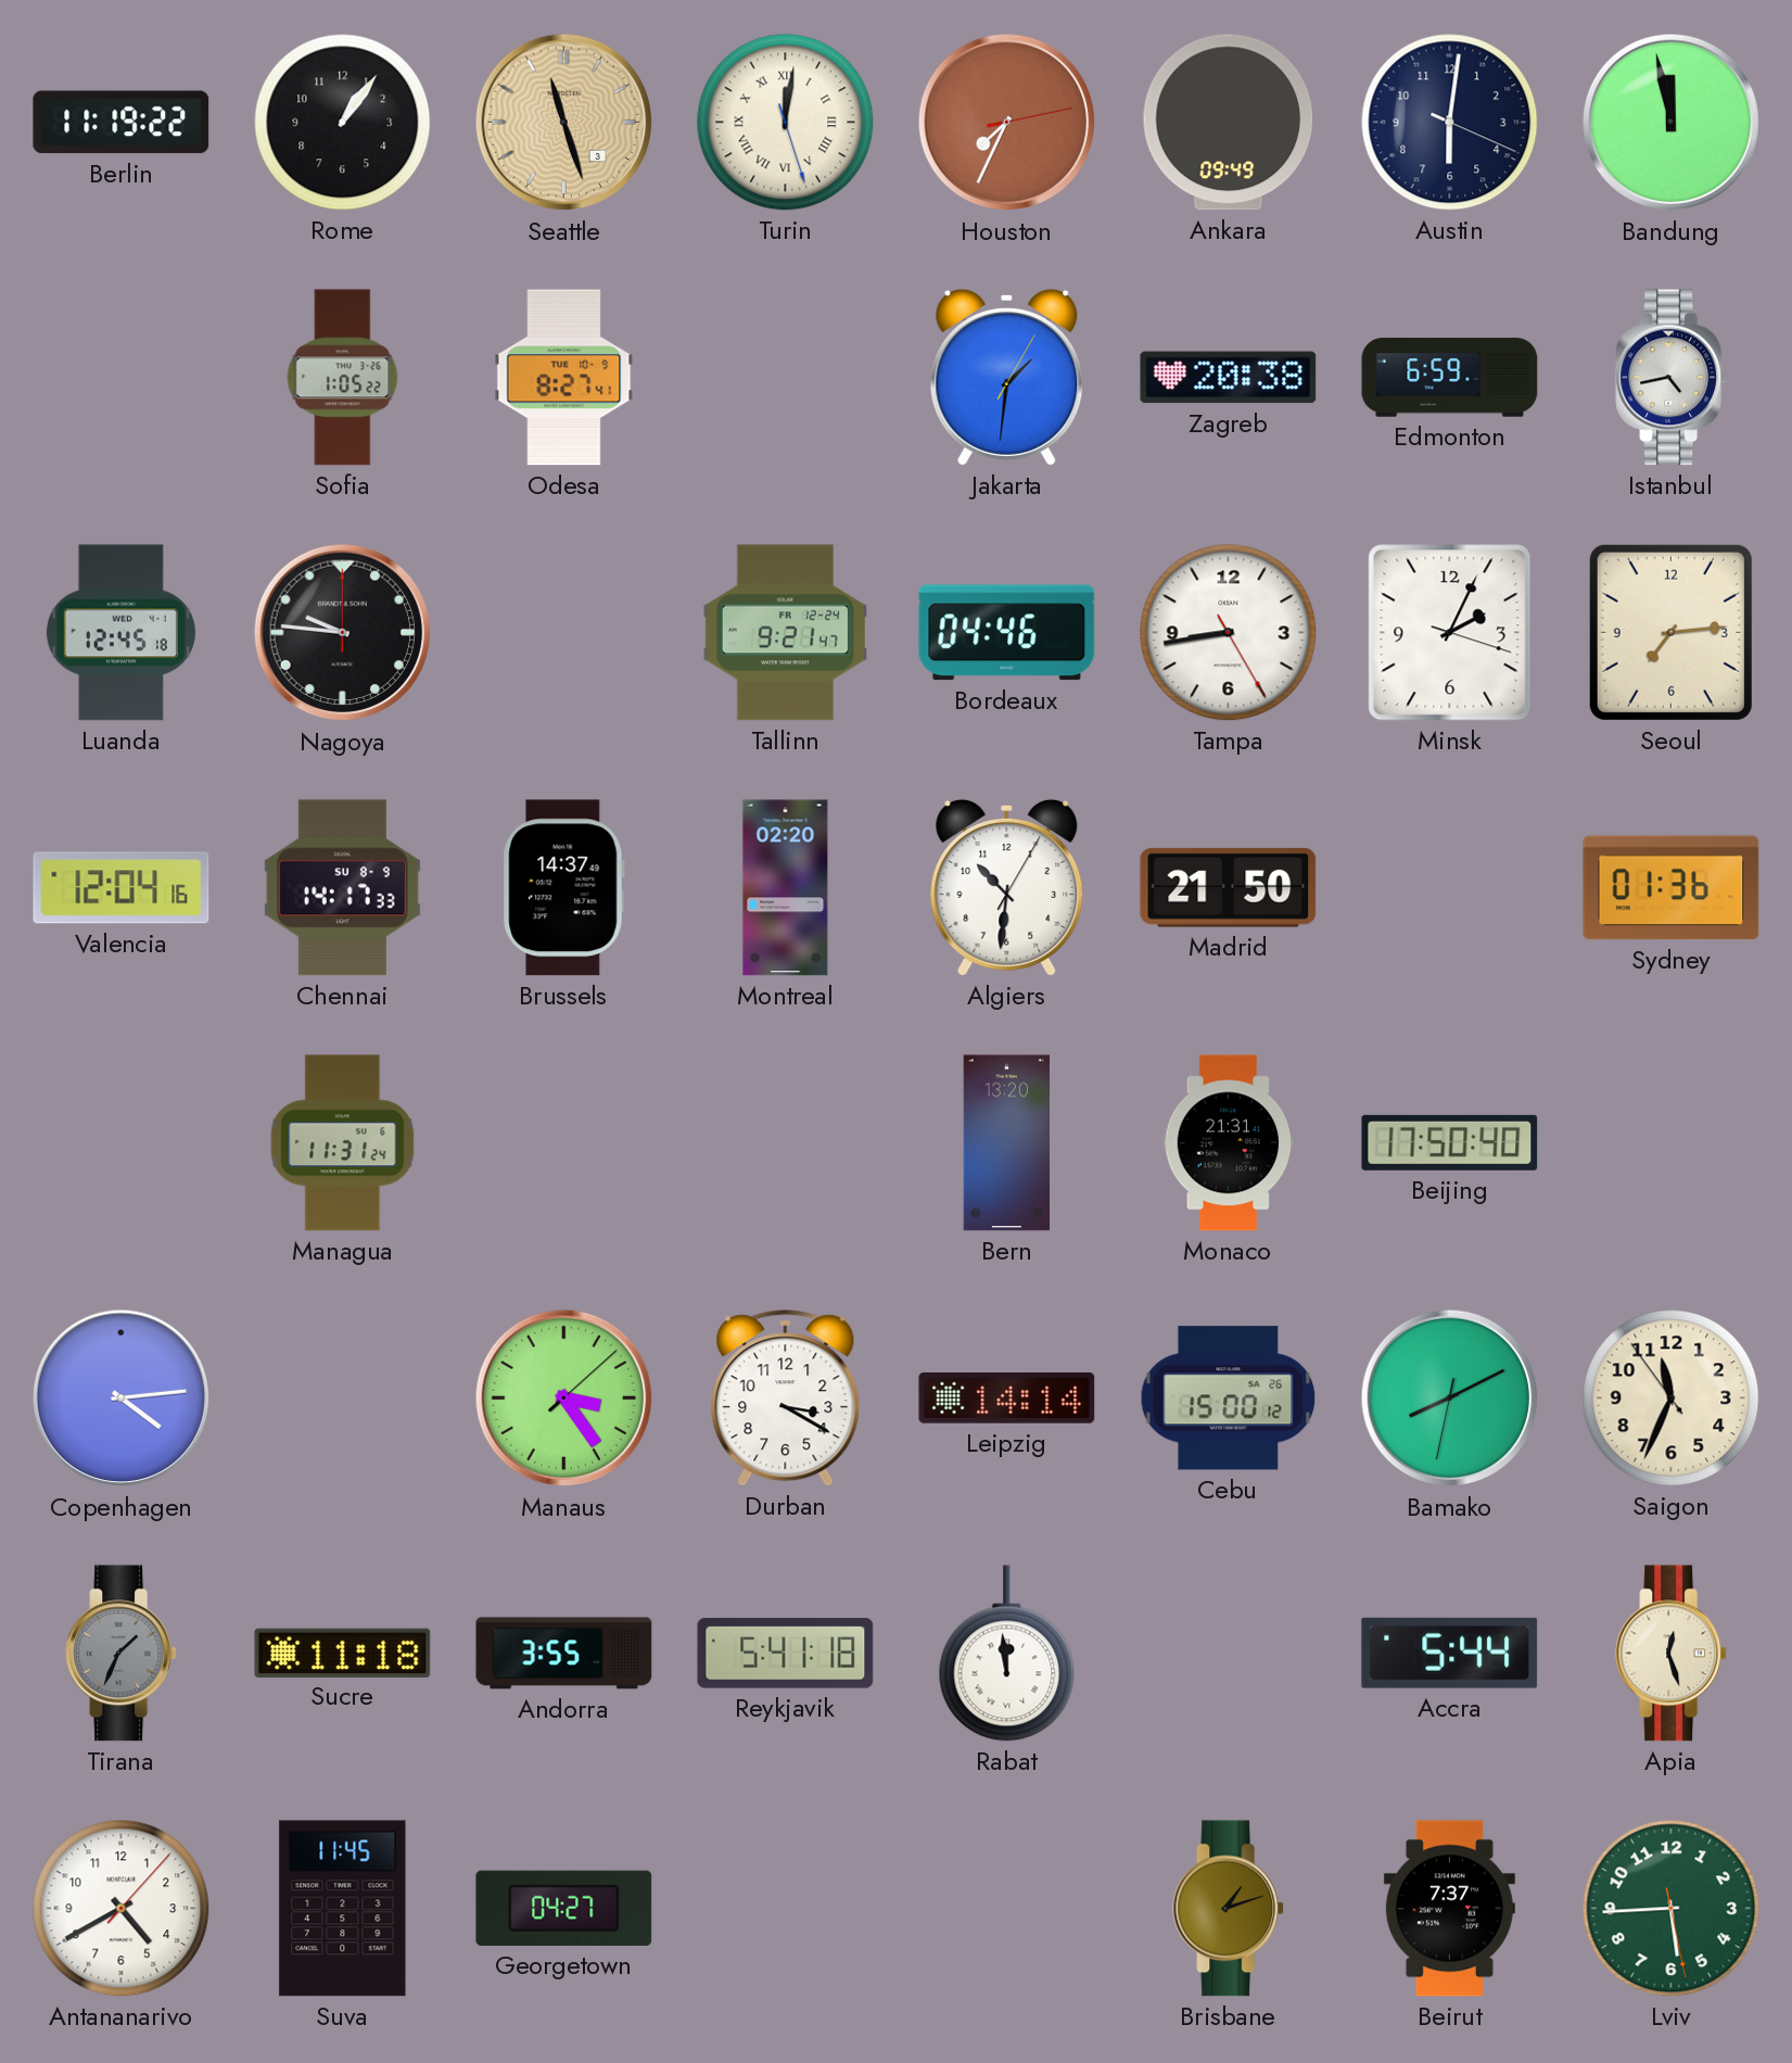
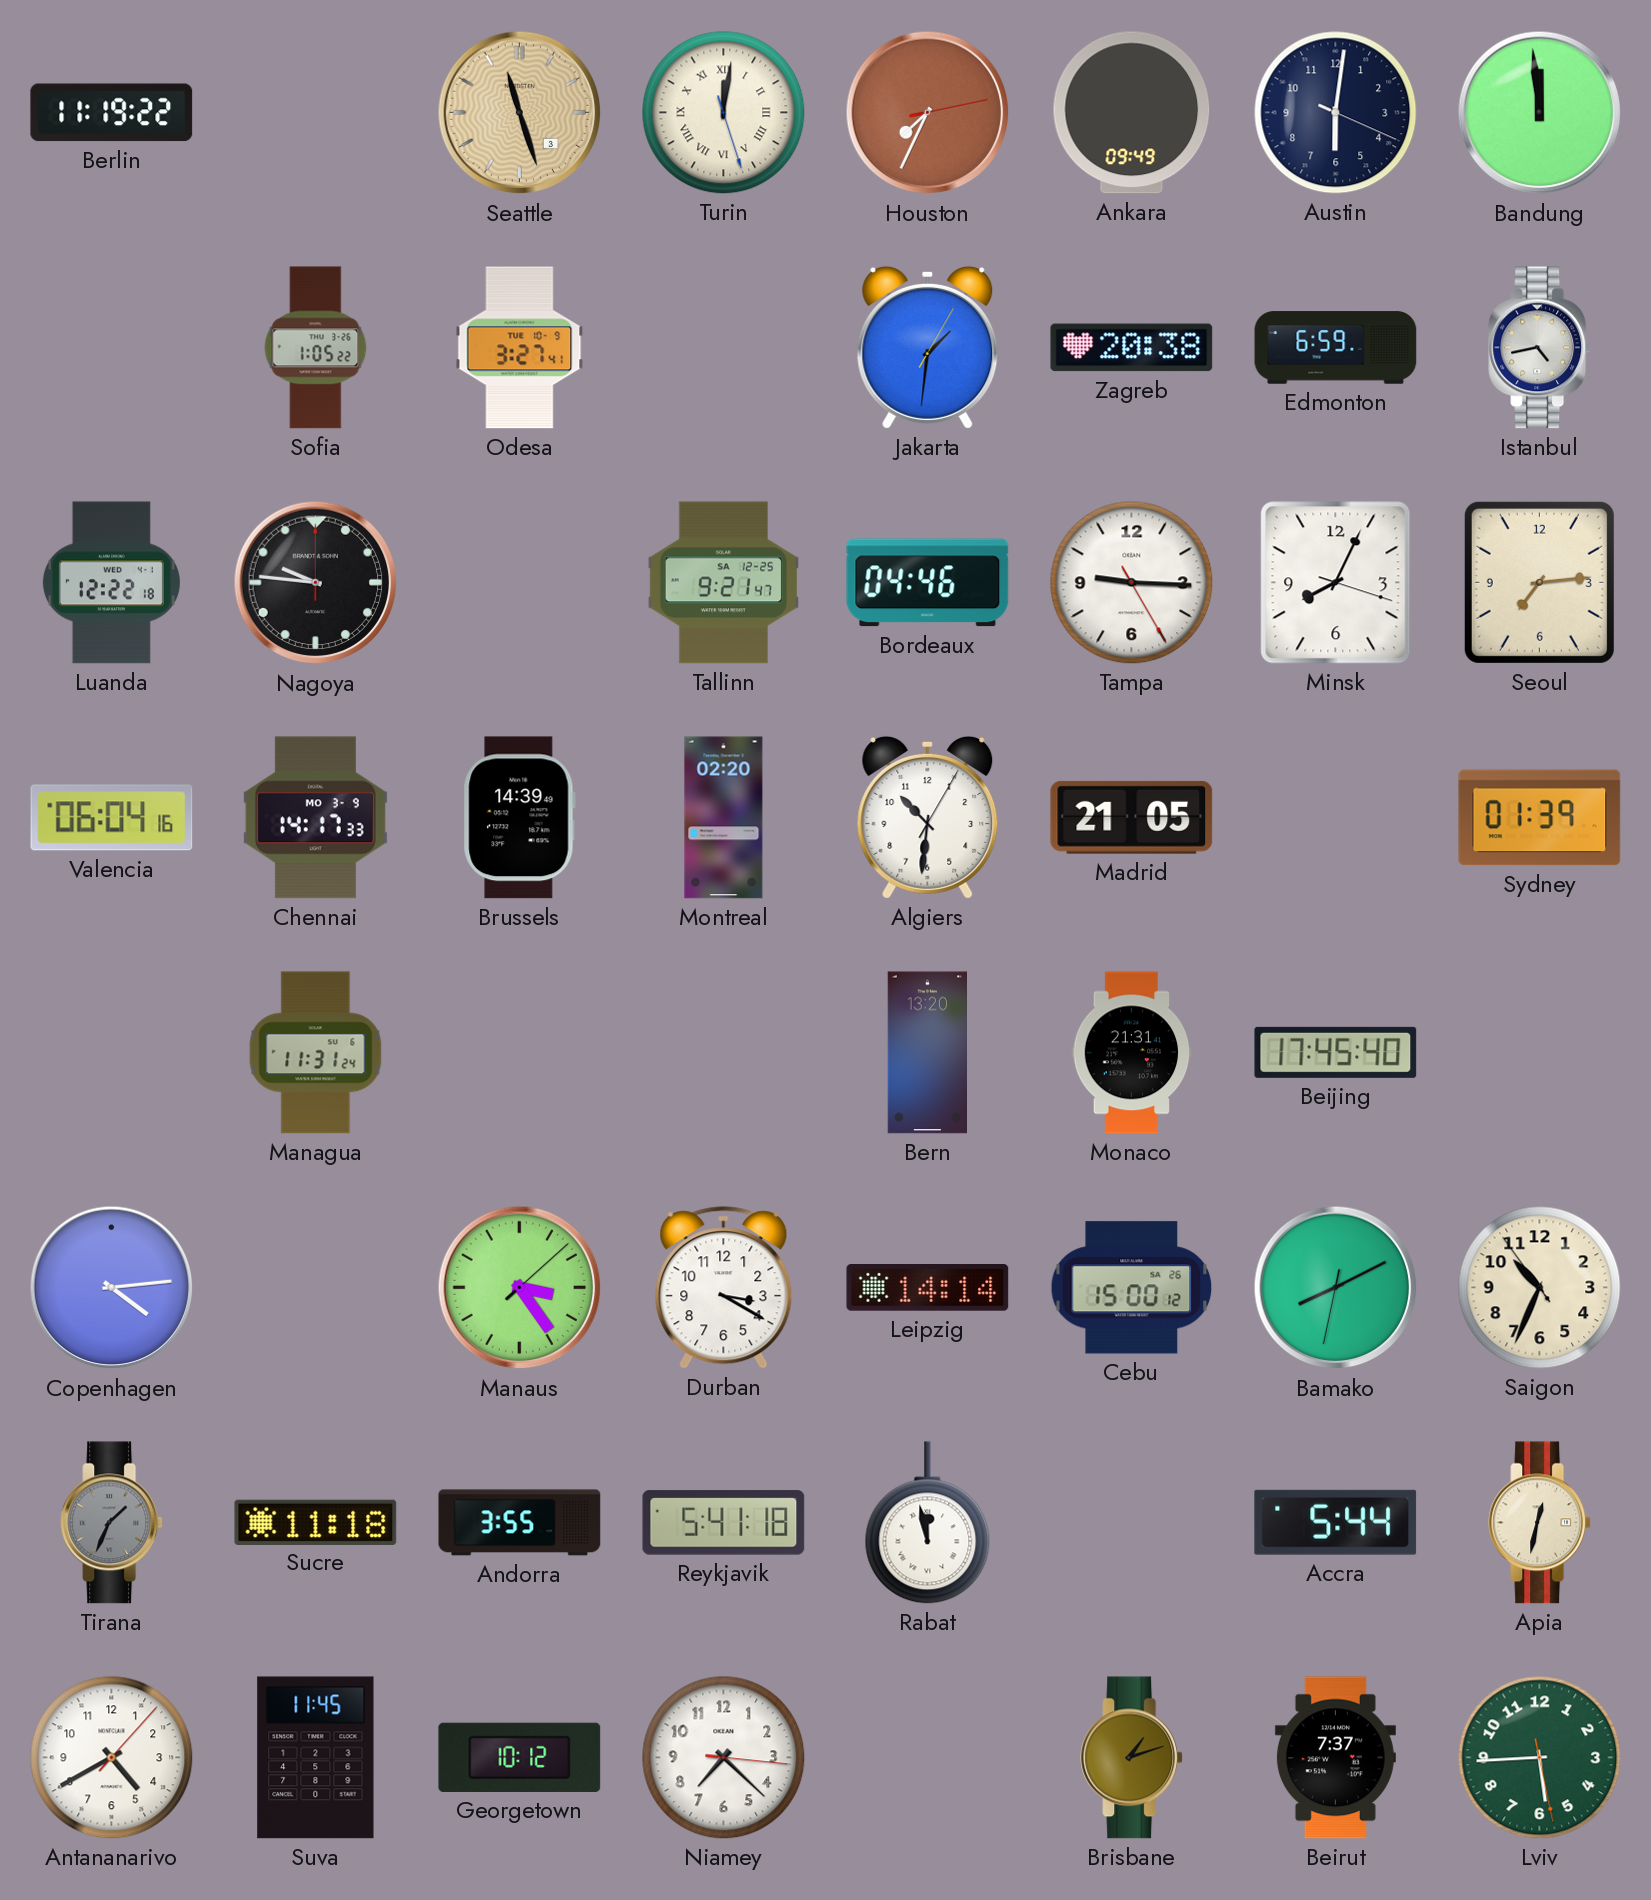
Rome: 1:06 -> none
Bandung: 11:58 -> 11:59
Odesa: 8:27 -> 3:27
Luanda: 12:45 -> 12:22
Tallinn date: FR 12-24 -> SA 12-25
Tampa: 8:43 -> 9:15
Minsk: 2:04 -> 8:04
Valencia: 12:04 -> 06:04
Chennai date: SU 8-9 -> MO 3-9
Brussels: 14:37 -> 14:39
Madrid: 21:50 -> 21:05
Sydney: 01:36 -> 01:39
Beijing: 17:50 -> 17:45
Saigon: 11:33 -> 10:33
Rabat: 11:59 -> 11:58
Apia: 12:27 -> 12:32
Georgetown: 04:27 -> 10:12
Niamey: none -> 7:22
